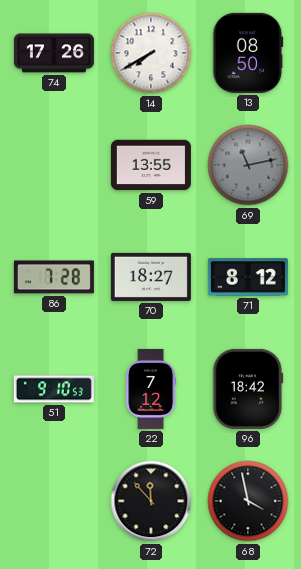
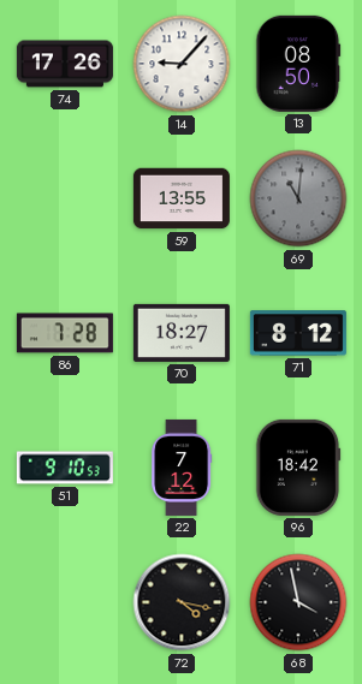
14: 7:40 -> 9:07
69: 11:13 -> 11:01
72: 11:53 -> 4:17
